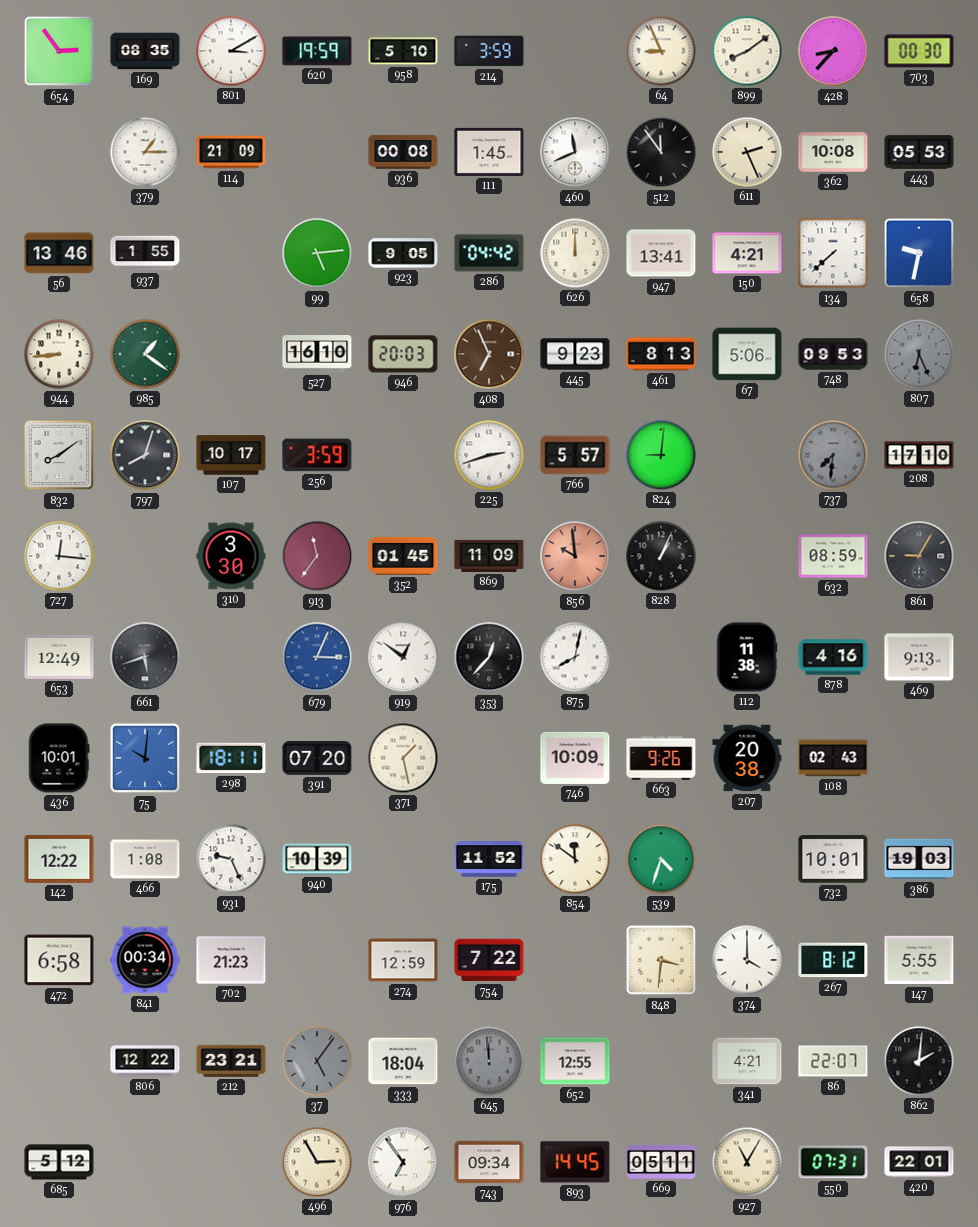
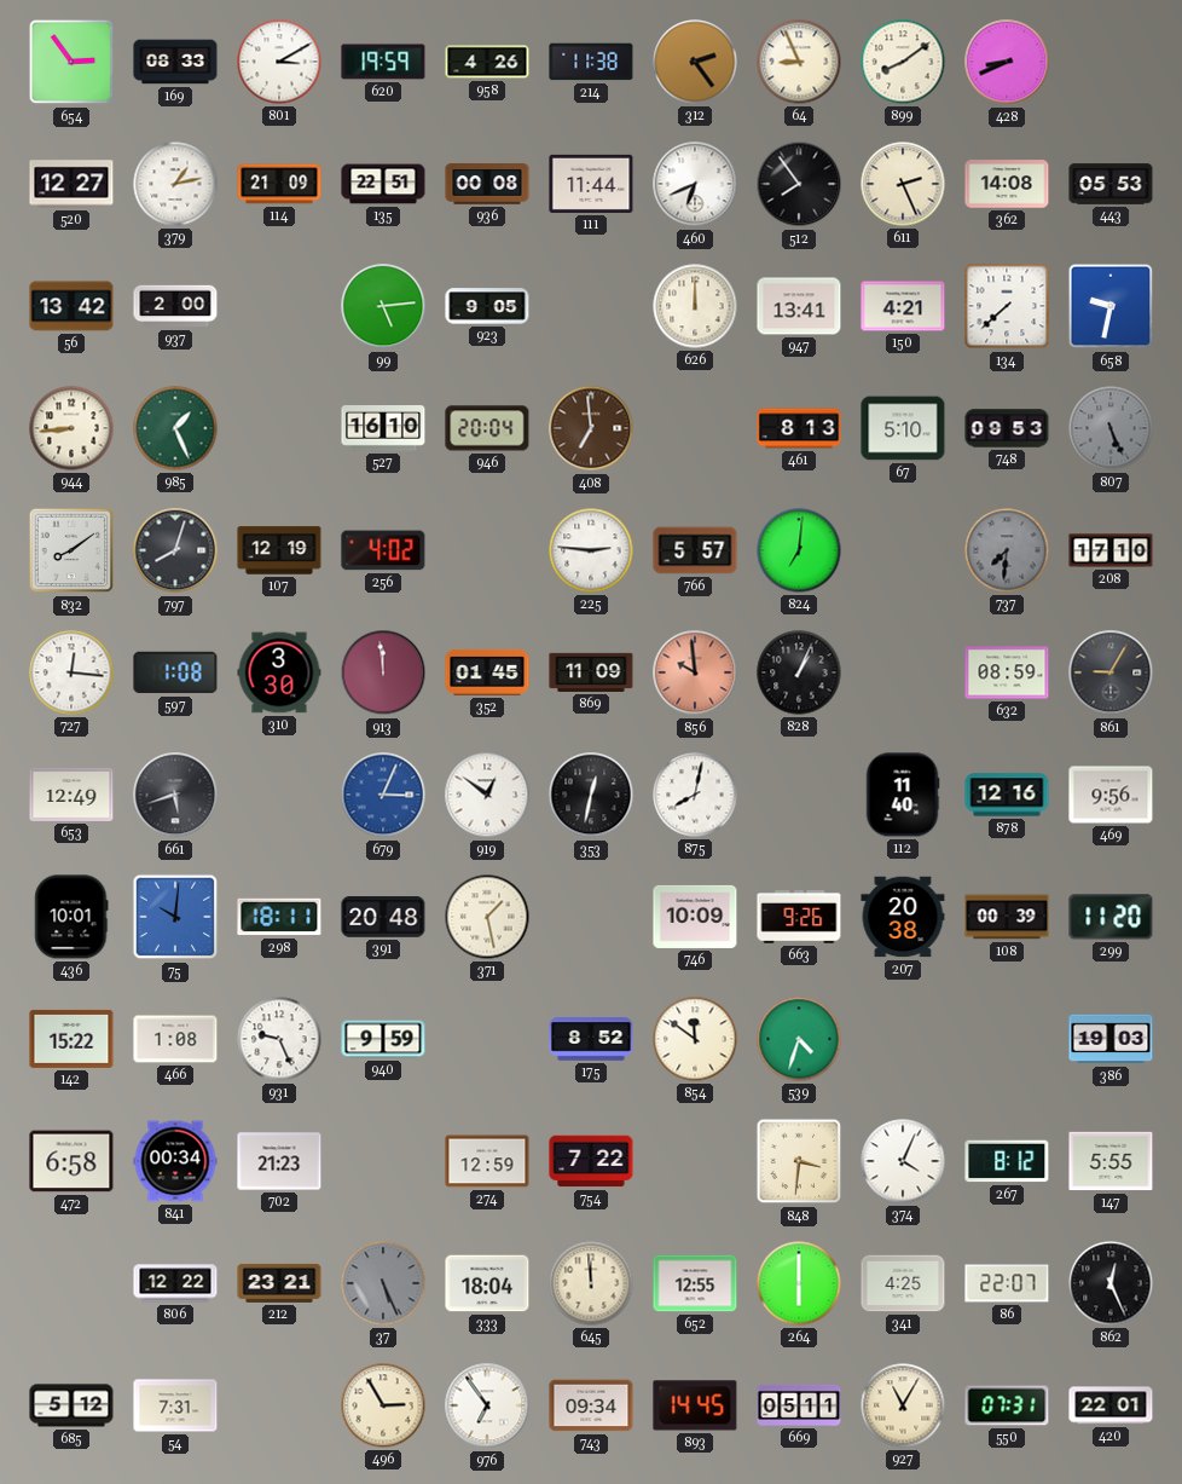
169: 08:35 -> 08:33
958: 5:10 -> 4:26
214: 3:59 -> 11:38
312: none -> 2:24
428: 8:37 -> 8:41
703: 00:30 -> none
520: none -> 12:27
379: 1:15 -> 1:13
135: none -> 22:51
111: 1:45 -> 11:44
460: 11:41 -> 6:41
512: 11:54 -> 7:54
362: 10:08 -> 14:08
56: 13:46 -> 13:42
937: 1:55 -> 2:00
286: 04:42 -> none
985: 1:21 -> 1:26
946: 20:03 -> 20:04
408: 6:56 -> 6:59
445: 9:23 -> none
67: 5:06 -> 5:10
807: 6:26 -> 5:26
107: 10:17 -> 12:19
256: 3:59 -> 4:02
225: 2:42 -> 2:46
824: 9:01 -> 7:01
597: none -> 1:08
913: 11:36 -> 11:59
353: 12:37 -> 12:32
112: 11:38 -> 11:40
878: 4:16 -> 12:16
469: 9:13 -> 9:56
391: 07:20 -> 20:48
108: 02:43 -> 00:39
299: none -> 11:20
142: 12:22 -> 15:22
940: 10:39 -> 9:59
175: 11:52 -> 8:52
732: 10:01 -> none
374: 4:00 -> 4:04
37: 5:06 -> 5:26
645 dial: grey -> cream
264: none -> 6:00
341: 4:21 -> 4:25
862: 2:01 -> 12:26
54: none -> 7:31
